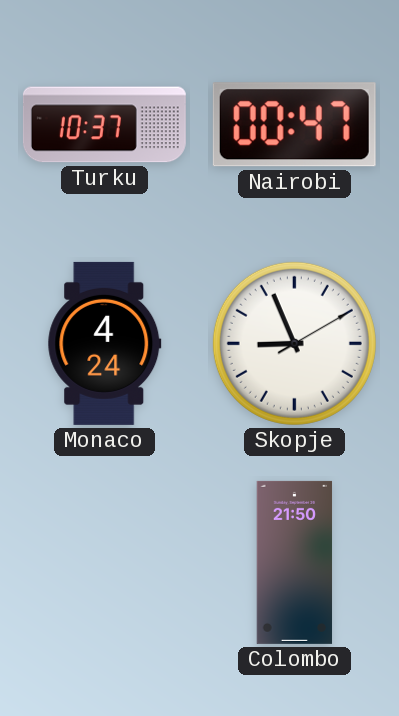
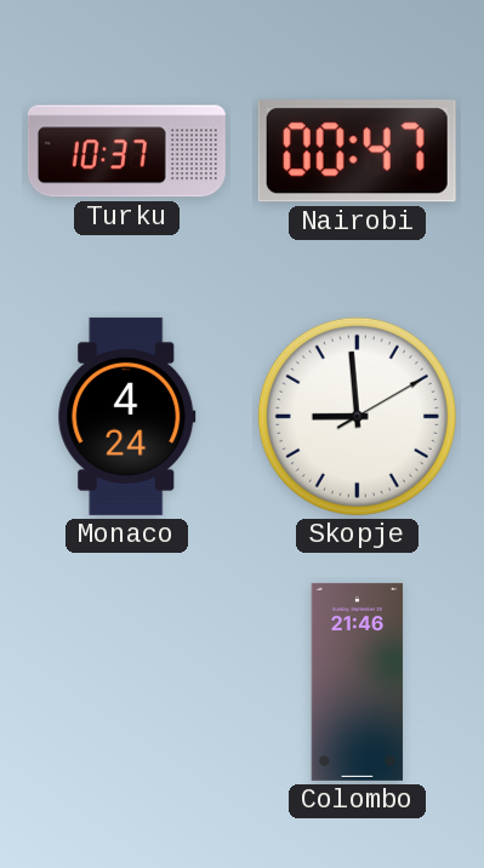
Skopje: 8:56 -> 8:59
Colombo: 21:50 -> 21:46
